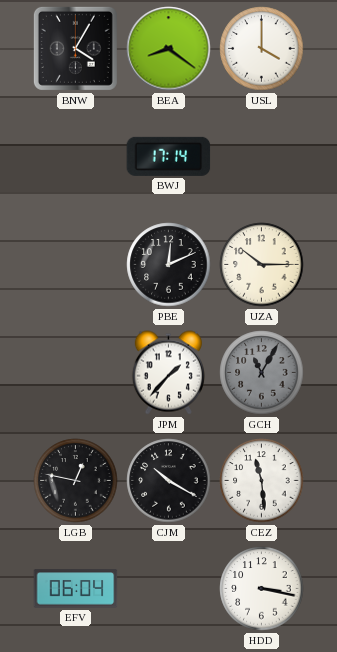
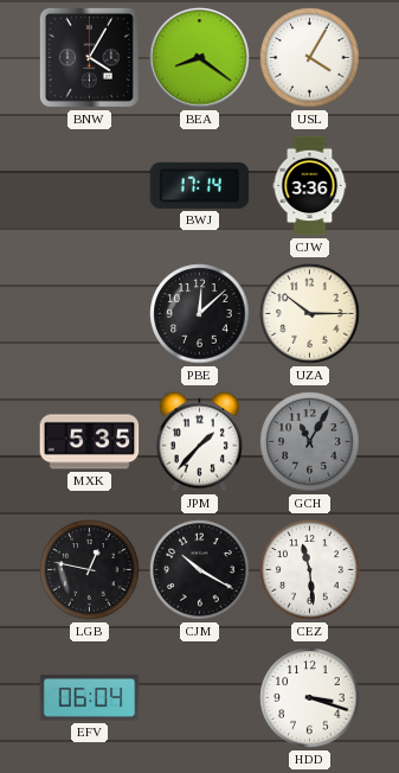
USL: 4:00 -> 4:05
CJW: none -> 3:36
PBE: 12:11 -> 12:08
MXK: none -> 5:35
HDD: 3:17 -> 3:18
